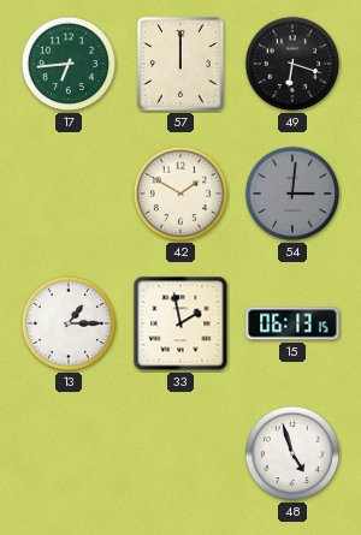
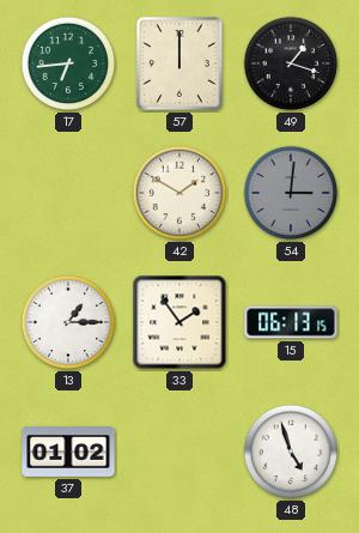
49: 6:18 -> 1:18
33: 1:58 -> 1:54
37: none -> 01:02
